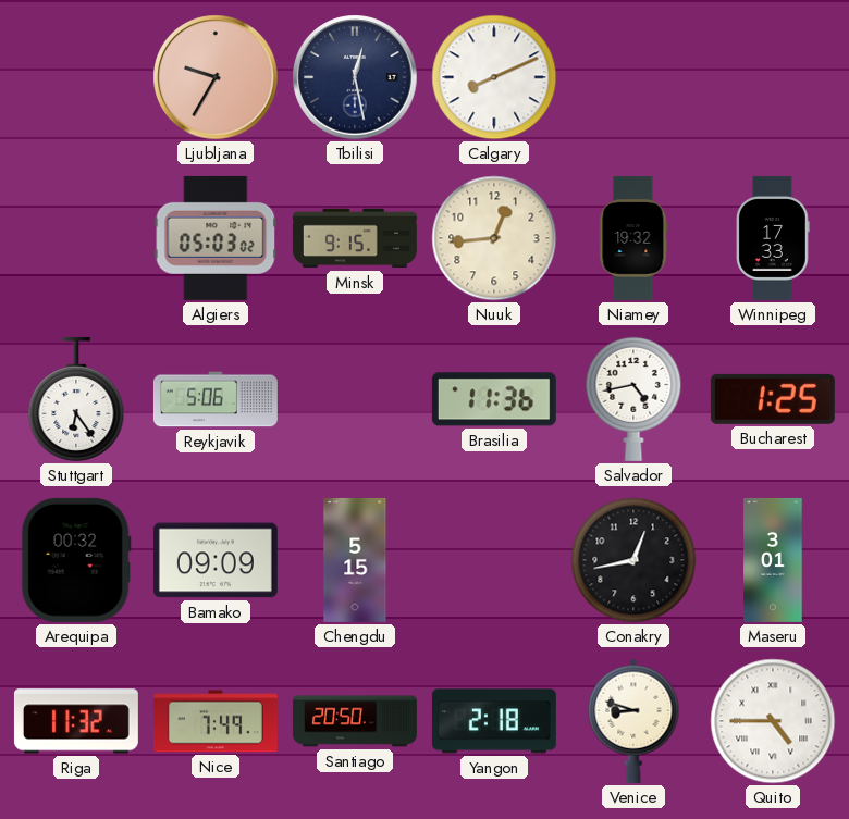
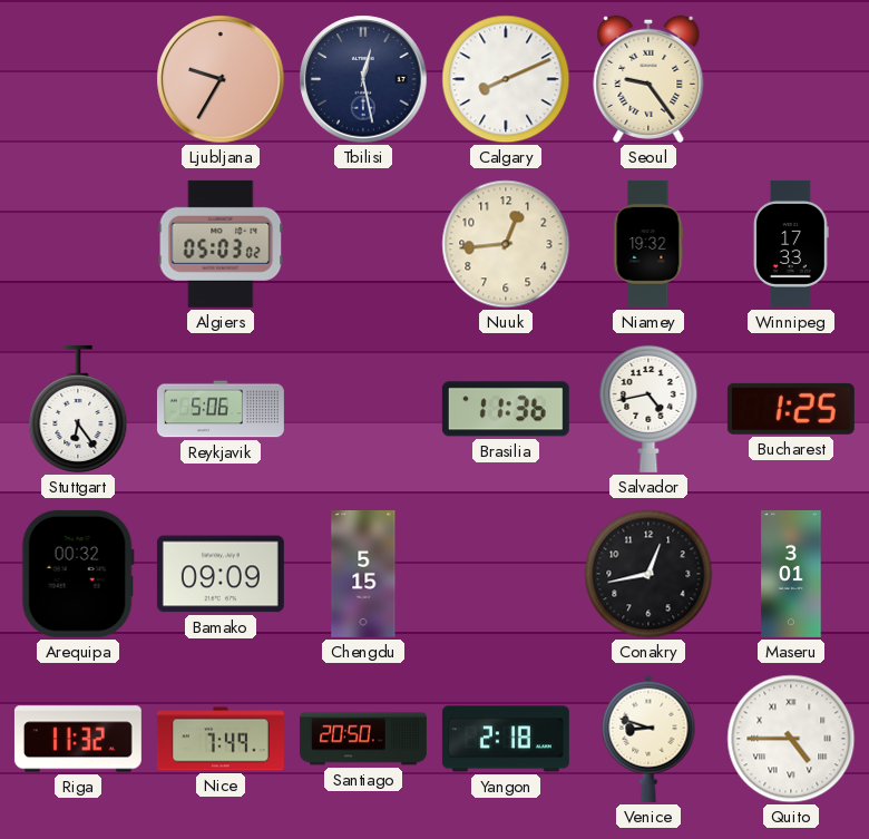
Seoul: none -> 9:24
Minsk: 9:15 -> none
